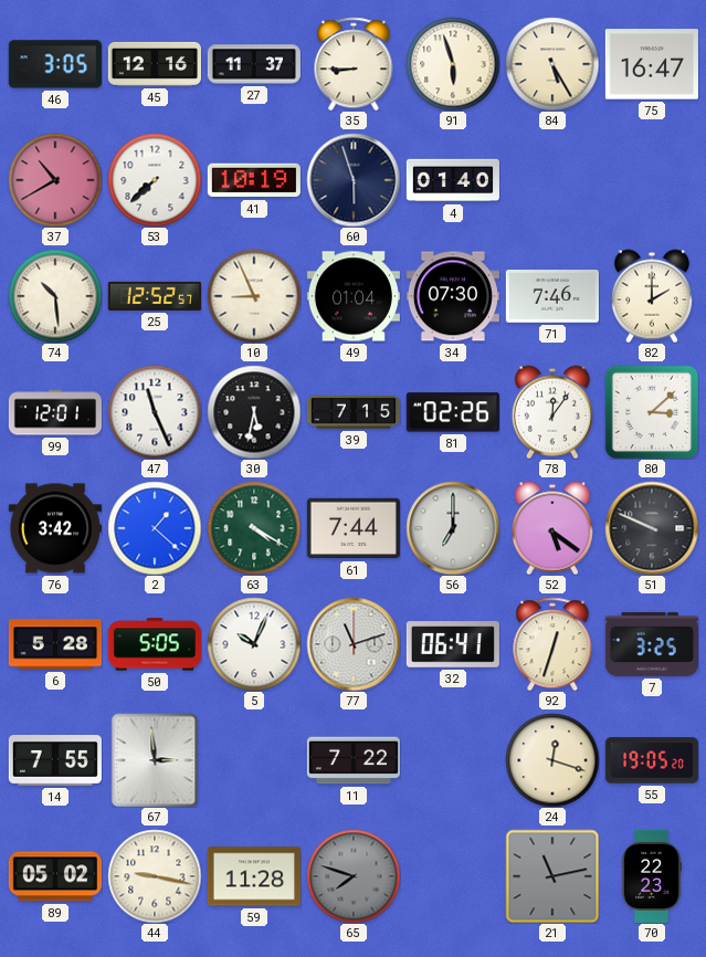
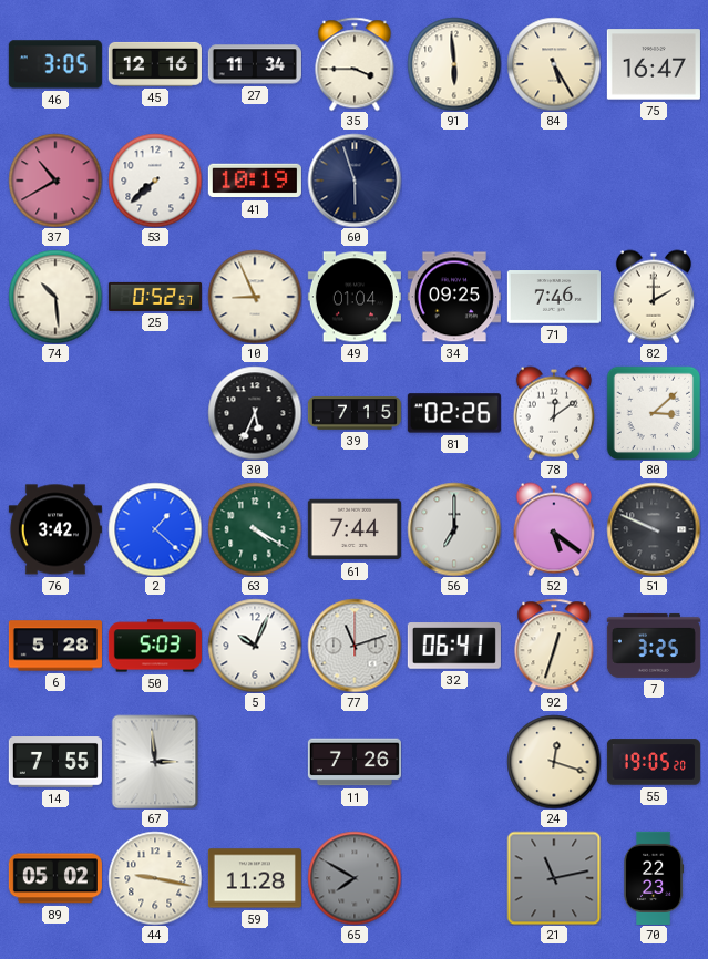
27: 11:37 -> 11:34
35: 8:45 -> 3:45
91: 5:57 -> 5:59
4: 01:40 -> none
25: 12:52 -> 0:52
34: 07:30 -> 09:25
99: 12:01 -> none
47: 11:26 -> none
30: 5:32 -> 5:34
78: 12:06 -> 12:09
50: 5:05 -> 5:03
11: 7:22 -> 7:26
65: 7:48 -> 7:50
